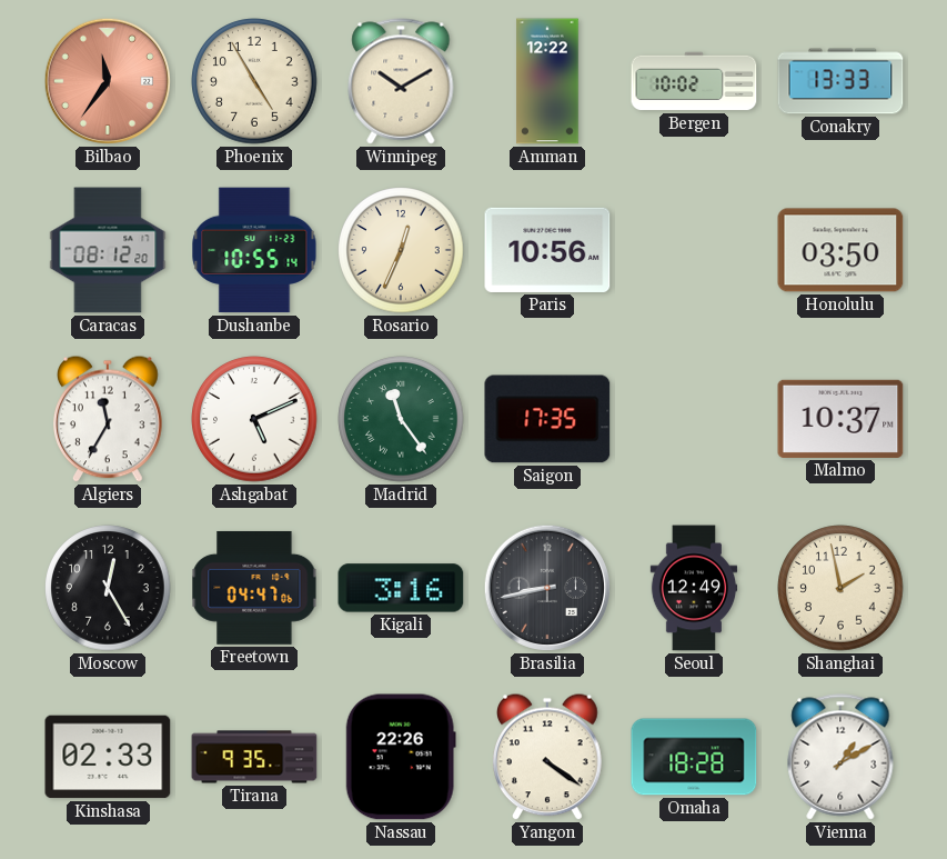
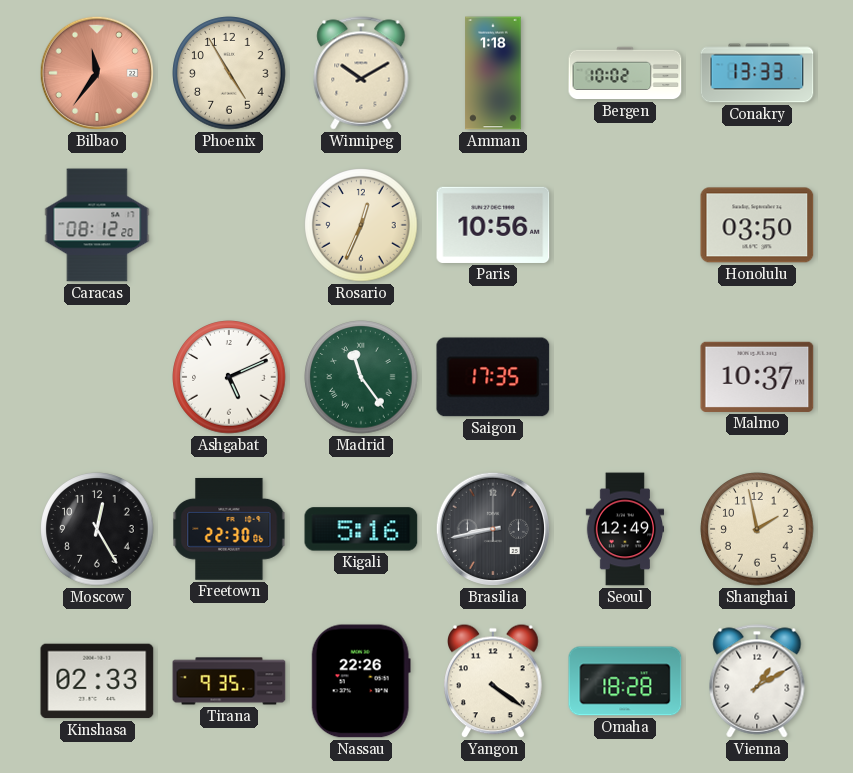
Amman: 12:22 -> 1:18
Dushanbe: 10:55 -> none
Algiers: 11:35 -> none
Freetown: 04:47 -> 22:30
Kigali: 3:16 -> 5:16
